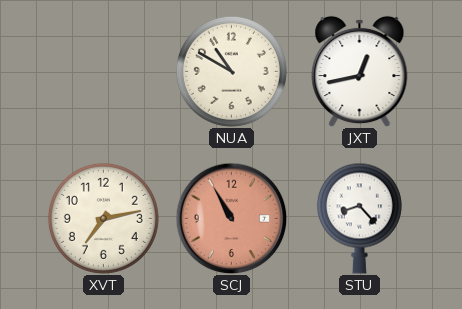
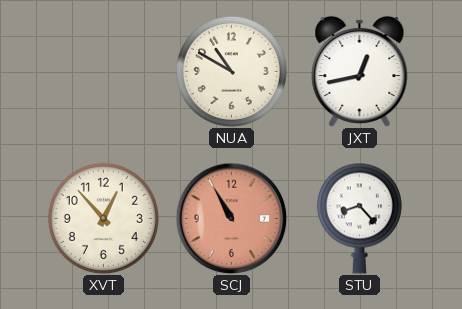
XVT: 7:13 -> 12:53
